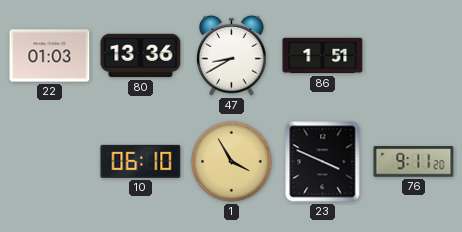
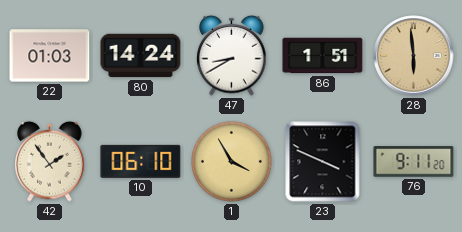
80: 13:36 -> 14:24
28: none -> 5:59
42: none -> 1:54
